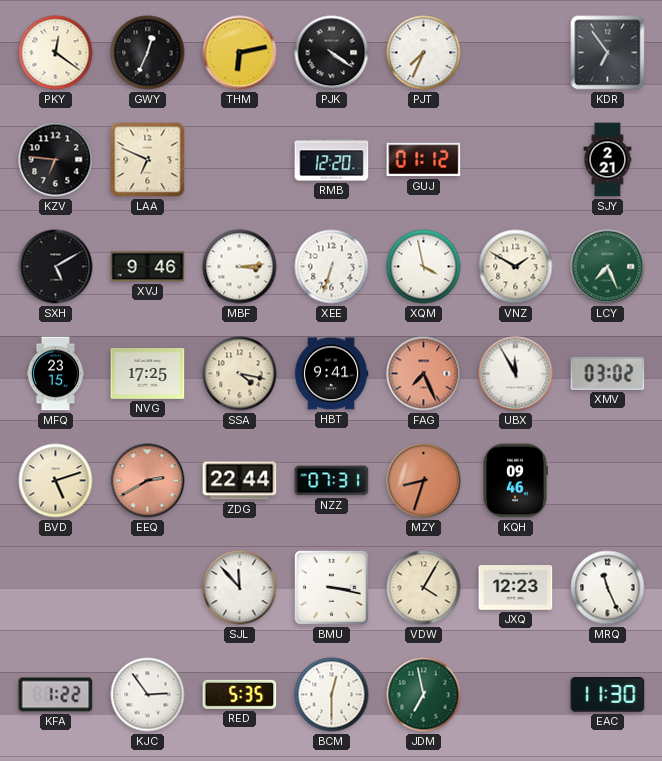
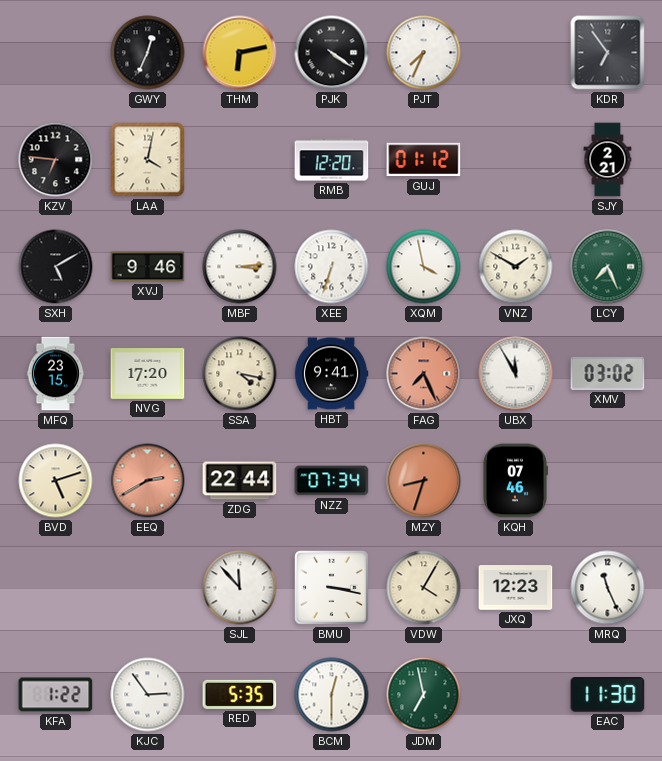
PKY: 12:21 -> none
LAA: 6:49 -> 4:02
NVG: 17:25 -> 17:20
NZZ: 07:31 -> 07:34
KQH: 09:46 -> 07:46
